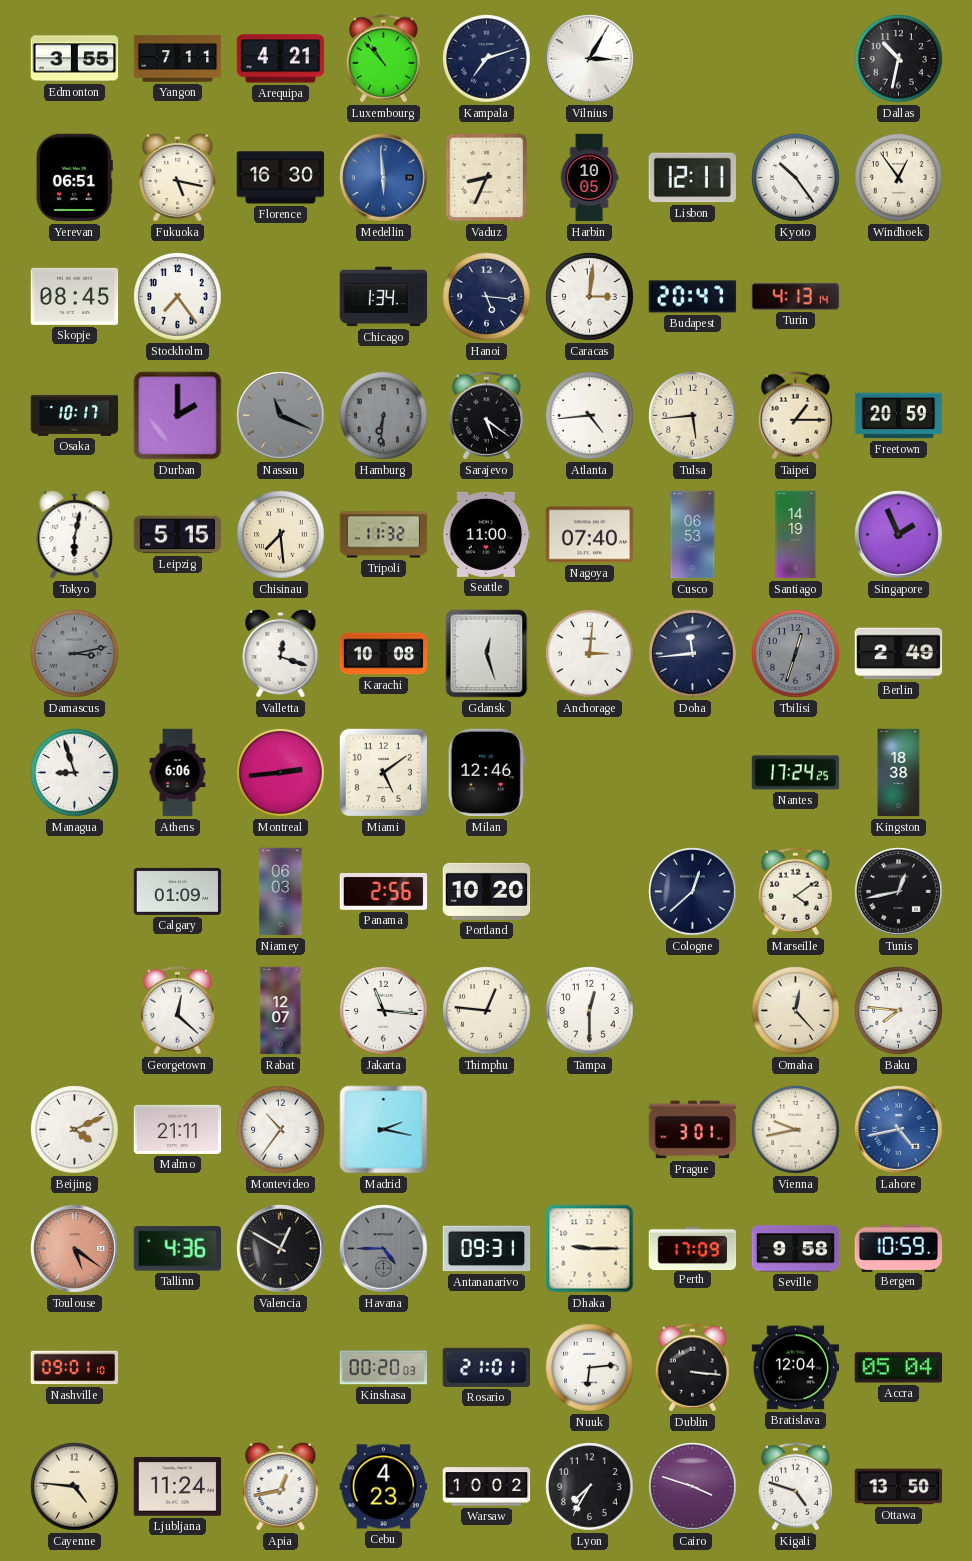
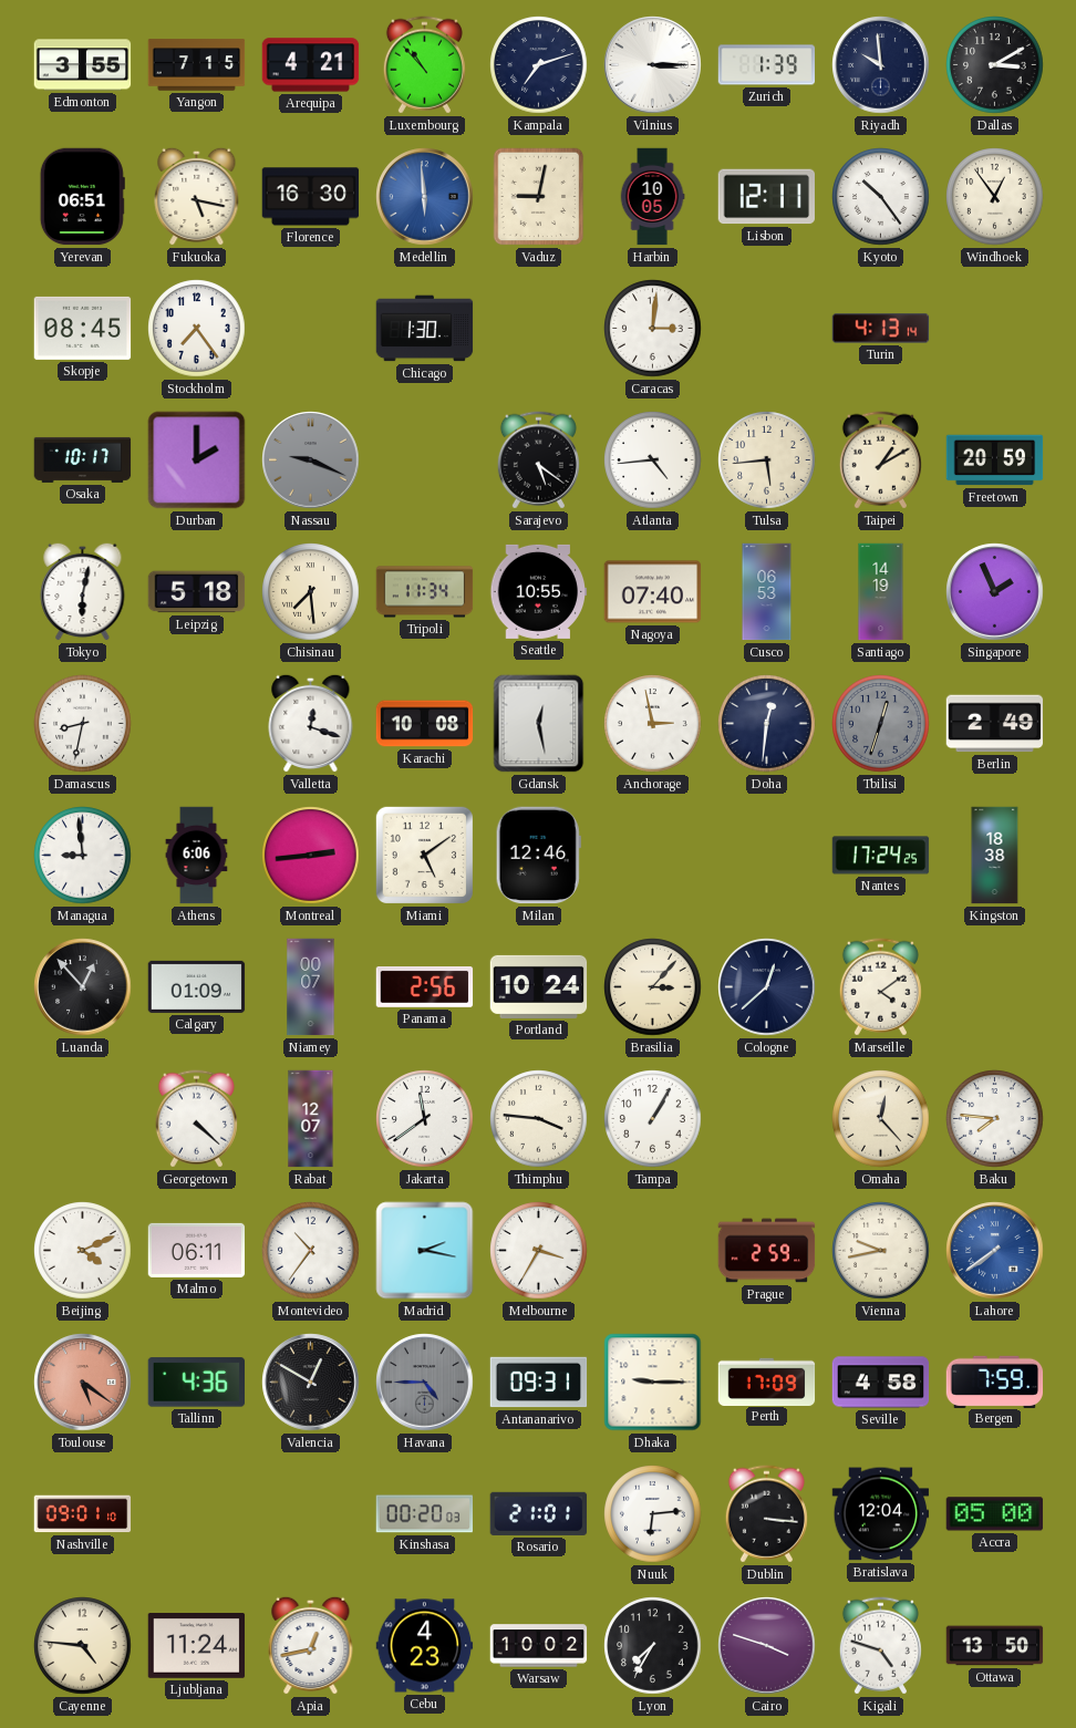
Yangon: 7:11 -> 7:15
Vilnius: 3:05 -> 3:15
Zurich: none -> 1:39
Riyadh: none -> 9:59
Dallas: 10:32 -> 3:10
Vaduz: 8:34 -> 9:02
Chicago: 1:34 -> 1:30
Hanoi: 5:16 -> none
Budapest: 20:47 -> none
Nassau: 11:19 -> 9:19
Hamburg: 6:31 -> none
Taipei: 1:15 -> 1:10
Leipzig: 5:15 -> 5:18
Tripoli: 11:32 -> 11:34
Seattle: 11:00 -> 10:55
Damascus: 3:13 -> 8:32
Damascus dial: grey -> white
Gdansk: 12:27 -> 12:28
Anchorage: 3:01 -> 2:58
Doha: 11:44 -> 12:31
Managua: 8:57 -> 8:59
Luanda: none -> 12:53
Niamey: 06:03 -> 00:07
Portland: 10:20 -> 10:24
Brasilia: none -> 3:07
Tunis: 12:43 -> none
Georgetown: 12:22 -> 4:22
Jakarta: 11:16 -> 11:39
Thimphu: 12:46 -> 3:46
Tampa: 12:30 -> 1:05
Malmo: 21:11 -> 06:11
Melbourne: none -> 3:35
Prague: 3:01 -> 2:59
Lahore: 4:43 -> 7:39
Seville: 9:58 -> 4:58
Bergen: 10:59 -> 7:59
Accra: 05:04 -> 05:00
